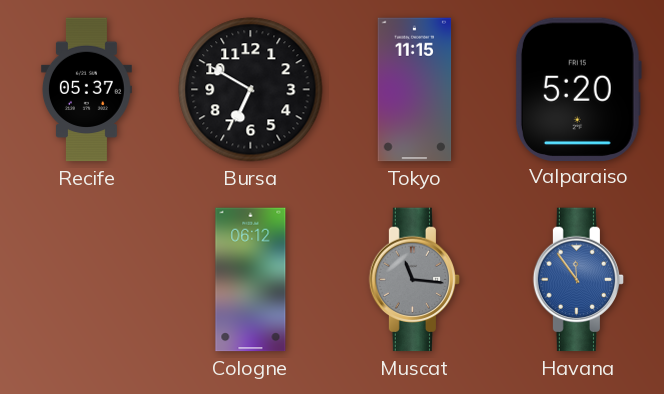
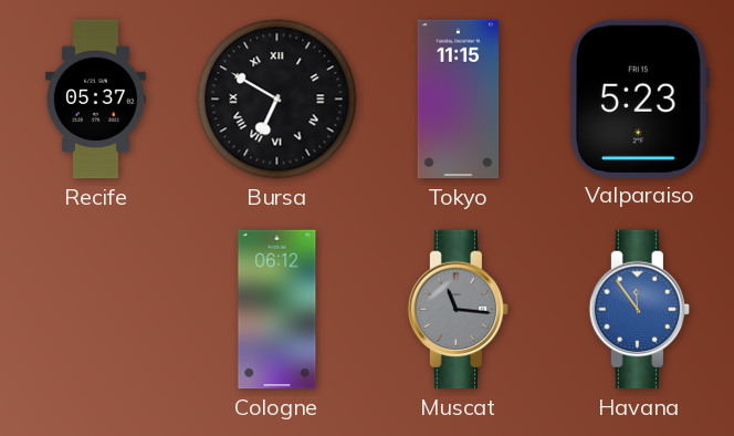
Bursa numerals: Arabic -> Roman
Valparaiso: 5:20 -> 5:23
